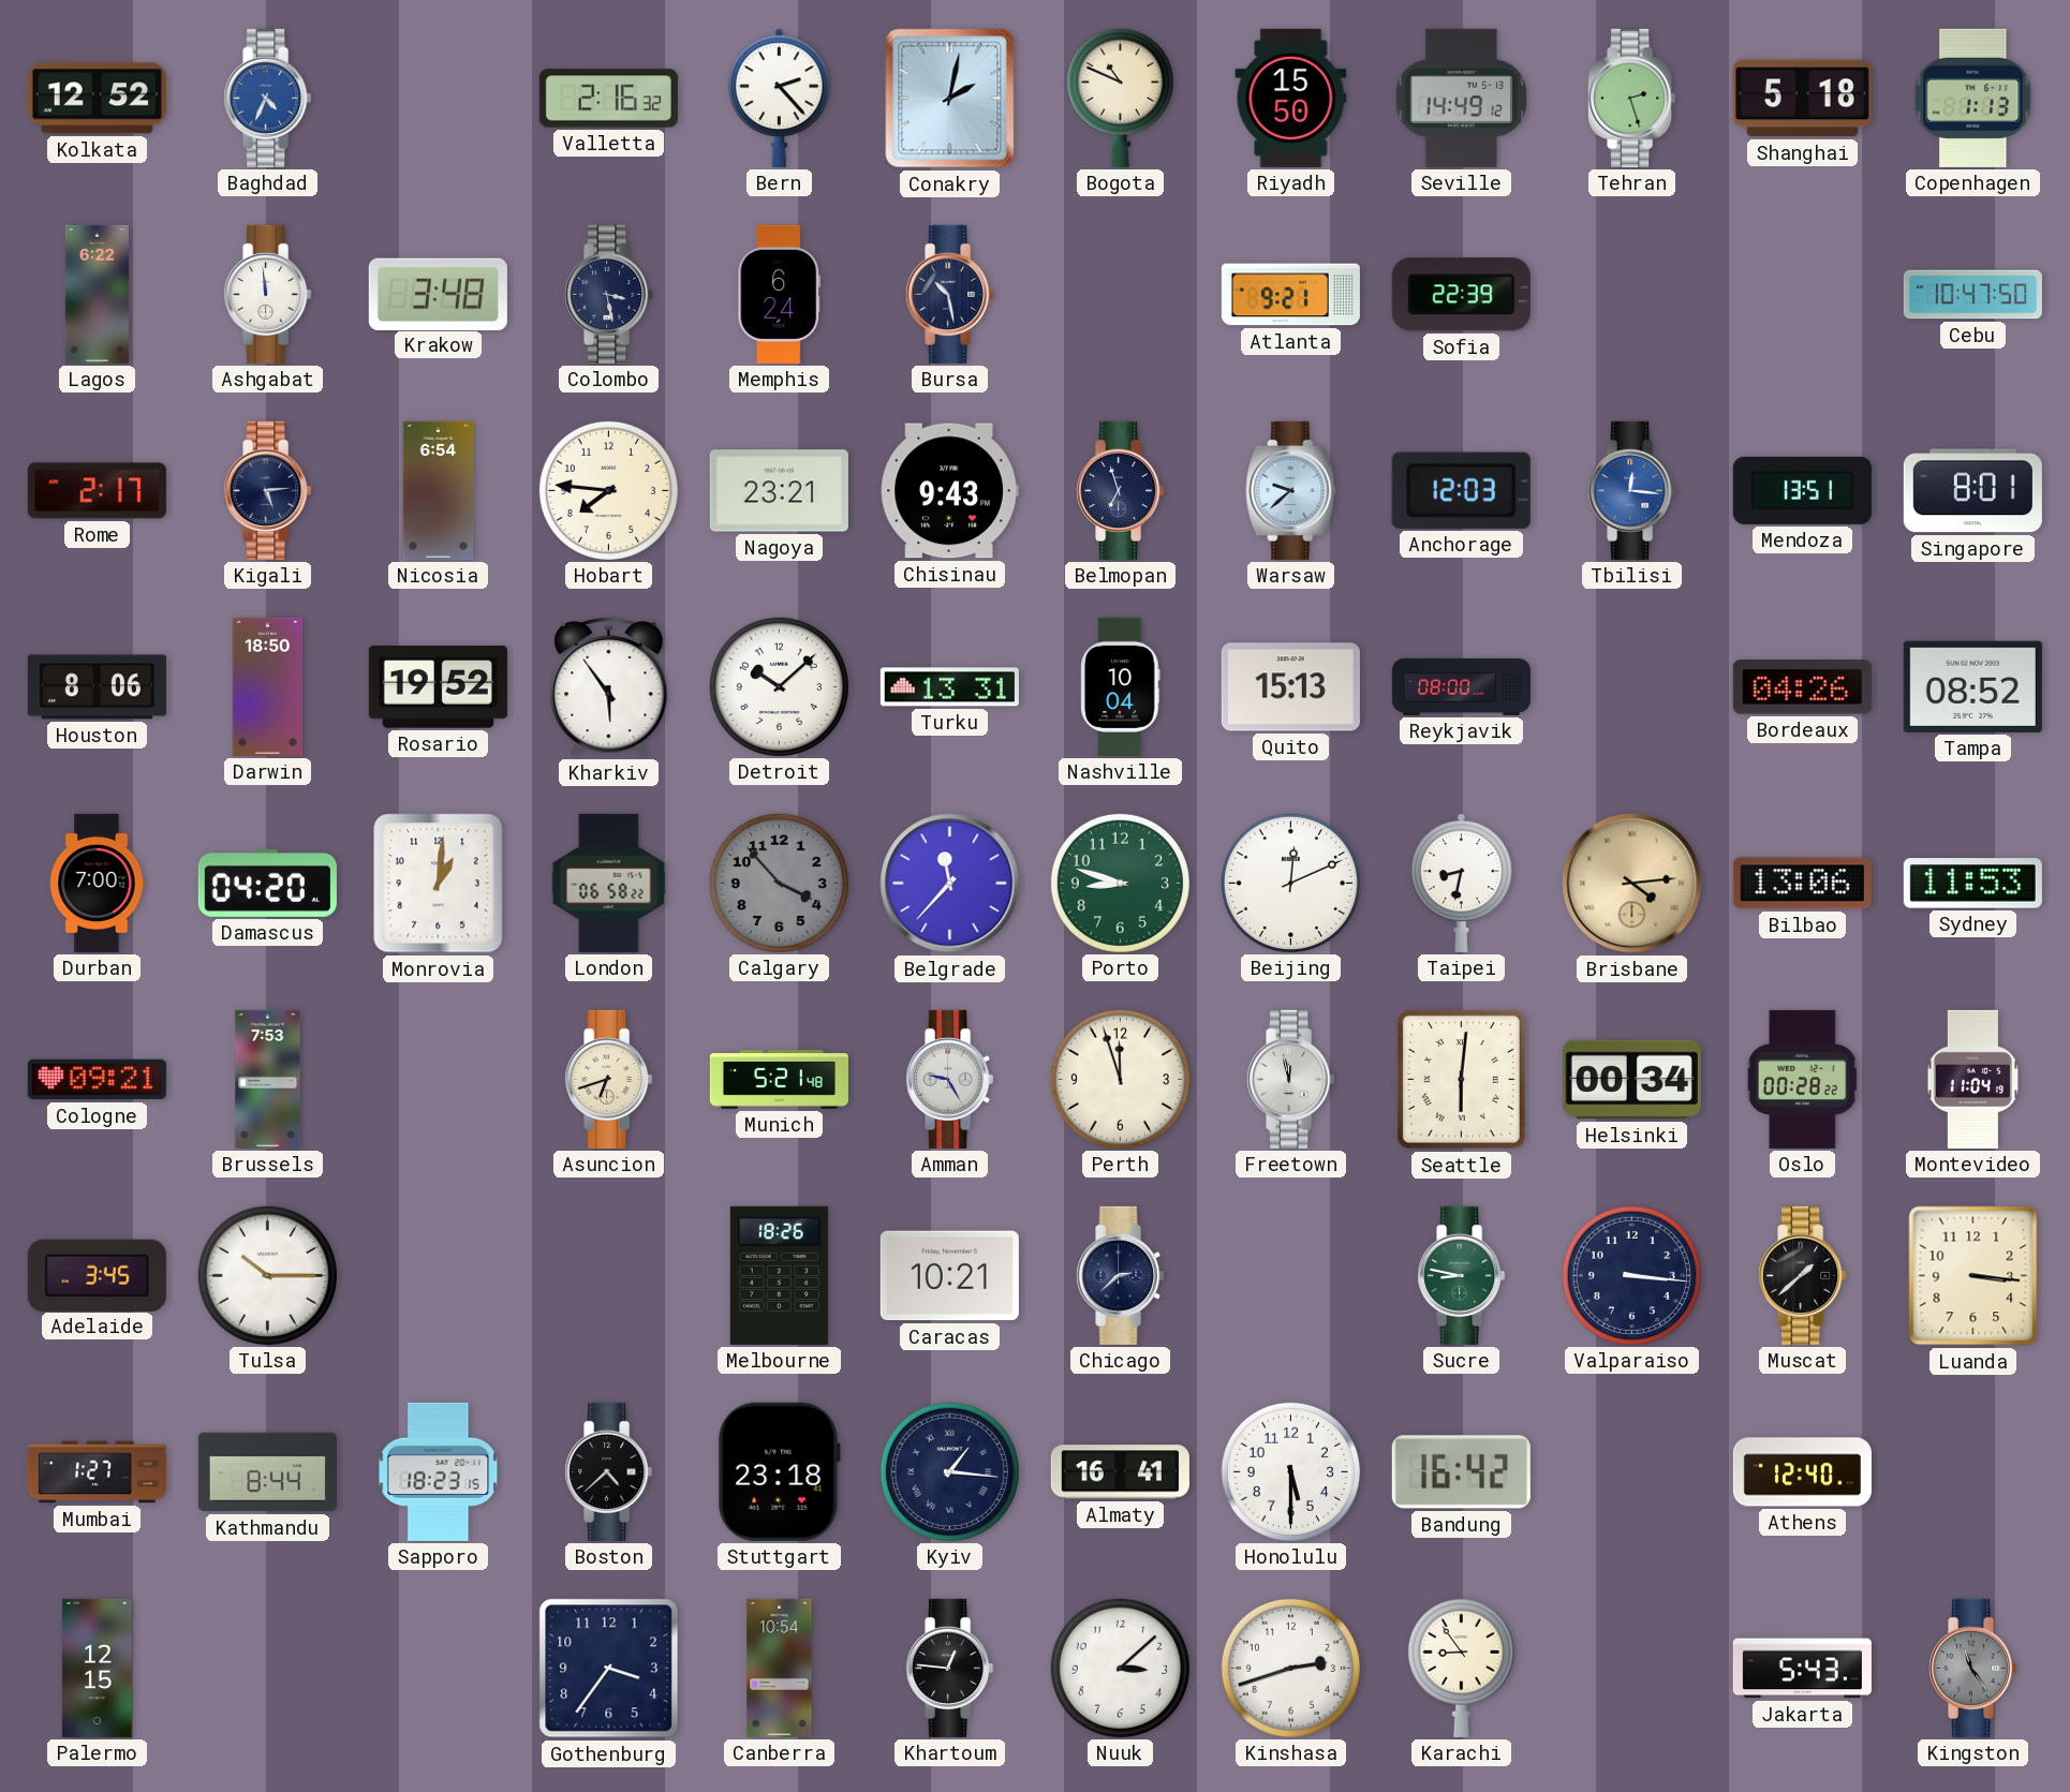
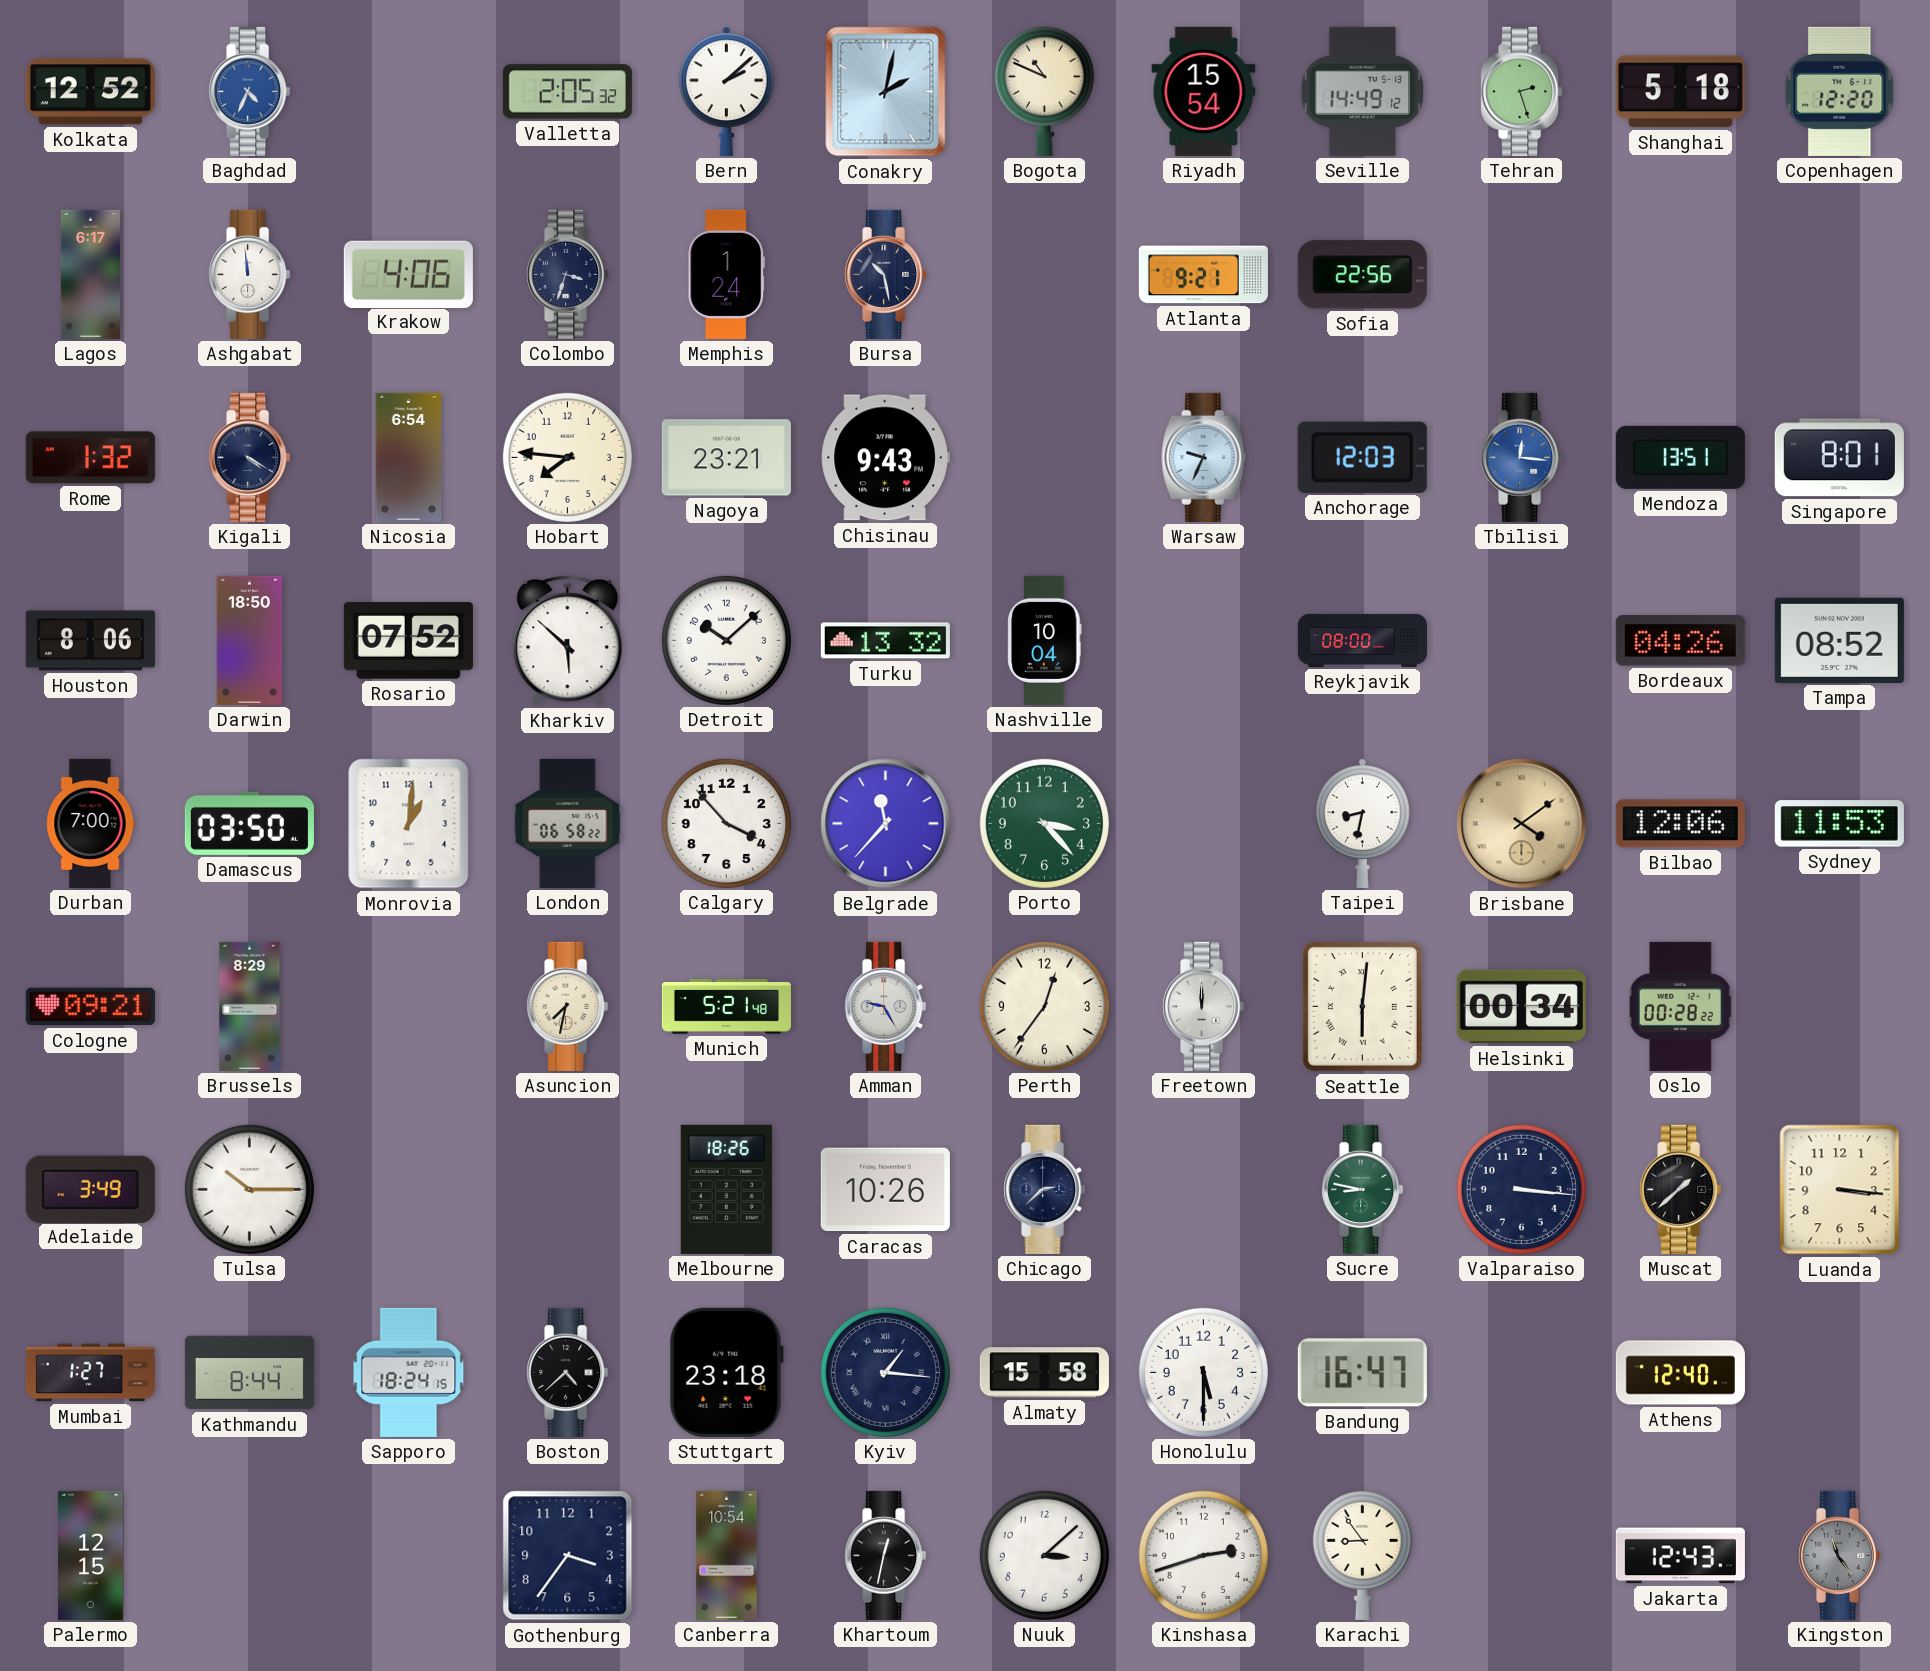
Valletta: 2:16 -> 2:05
Bern: 2:23 -> 2:08
Riyadh: 15:50 -> 15:54
Copenhagen: 1:13 -> 12:20
Lagos: 6:22 -> 6:17
Krakow: 3:48 -> 4:06
Colombo: 3:28 -> 3:33
Memphis: 6:24 -> 1:24
Sofia: 22:39 -> 22:56
Cebu: 10:47 -> none
Rome: 2:17 -> 1:32
Kigali: 5:14 -> 4:20
Belmopan: 6:57 -> none
Warsaw: 9:38 -> 9:34
Rosario: 19:52 -> 07:52
Kharkiv: 5:54 -> 5:52
Turku: 13:31 -> 13:32
Quito: 15:13 -> none
Damascus: 04:20 -> 03:50
Calgary dial: grey -> white
Porto: 8:48 -> 3:23
Beijing: 12:11 -> none
Brisbane: 4:14 -> 4:09
Bilbao: 13:06 -> 12:06
Brussels: 7:53 -> 8:29
Asuncion: 6:42 -> 7:32
Perth: 11:57 -> 12:36
Freetown: 11:58 -> 12:00
Montevideo: 11:04 -> none
Adelaide: 3:45 -> 3:49
Caracas: 10:21 -> 10:26
Sapporo: 18:23 -> 18:24
Almaty: 16:41 -> 15:58
Bandung: 16:42 -> 16:47
Khartoum: 12:46 -> 12:32
Jakarta: 5:43 -> 12:43
